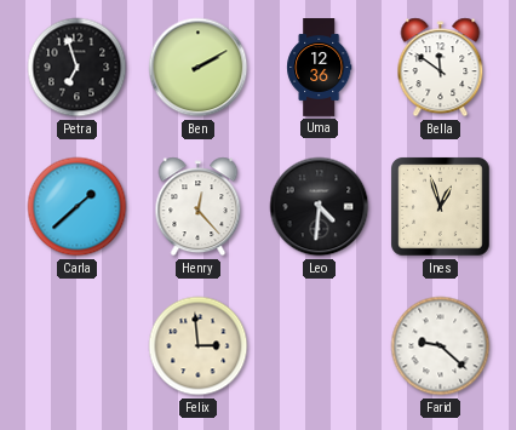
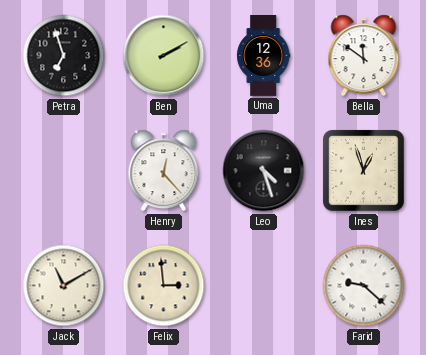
Carla: 1:38 -> none
Leo: 4:31 -> 4:27
Jack: none -> 11:10
